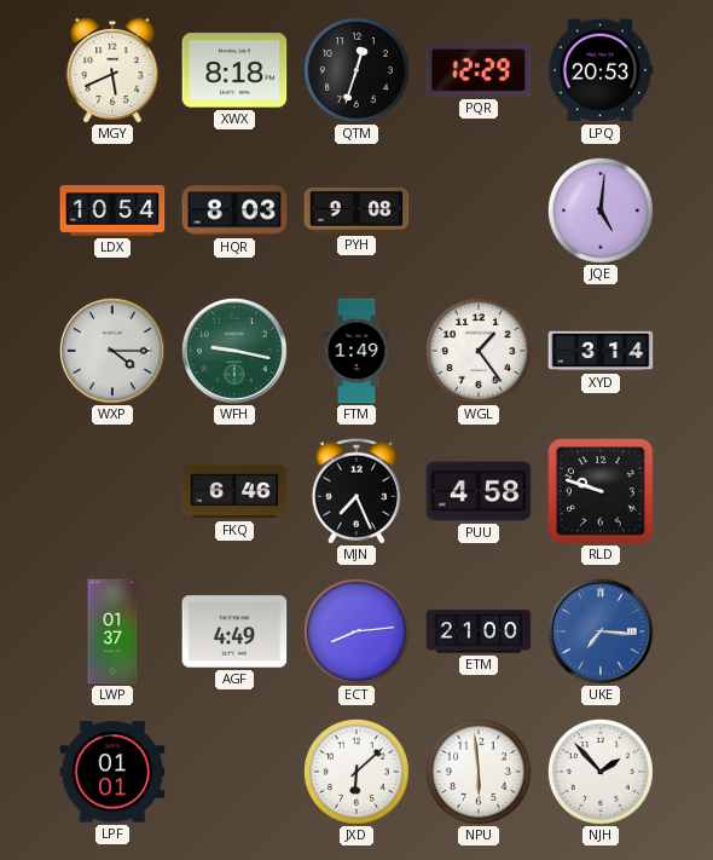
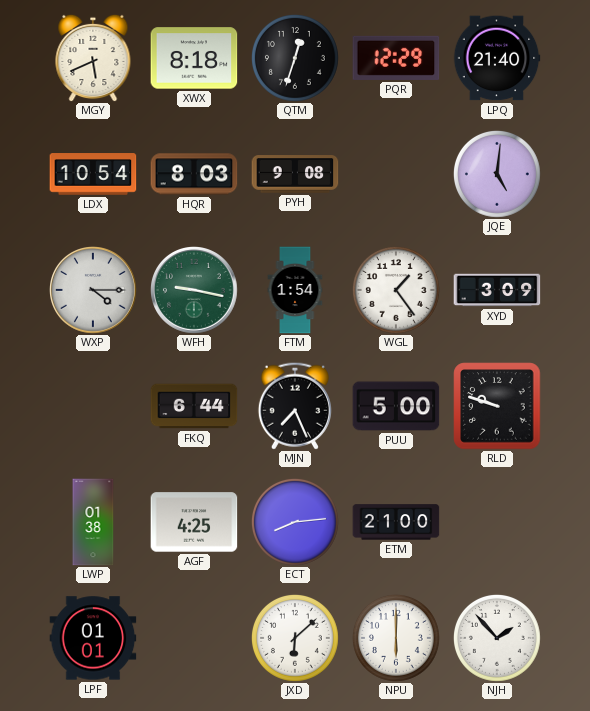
LPQ: 20:53 -> 21:40
FTM: 1:49 -> 1:54
XYD: 3:14 -> 3:09
FKQ: 6:46 -> 6:44
PUU: 4:58 -> 5:00
LWP: 01:37 -> 01:38
AGF: 4:49 -> 4:25
UKE: 7:16 -> none
NPU: 5:59 -> 6:00
